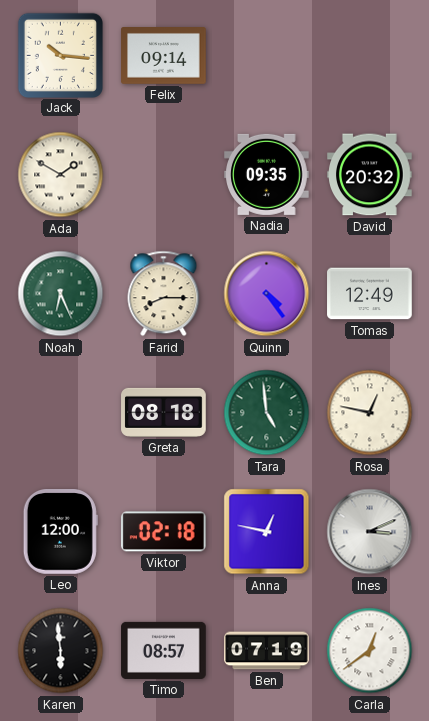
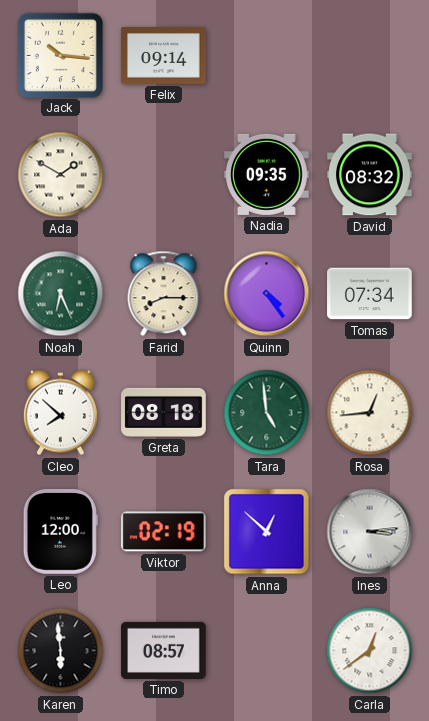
David: 20:32 -> 08:32
Tomas: 12:49 -> 07:34
Cleo: none -> 7:52
Rosa: 12:47 -> 12:44
Viktor: 02:18 -> 02:19
Anna: 12:47 -> 12:52
Ines: 3:11 -> 3:14
Ben: 07:19 -> none
